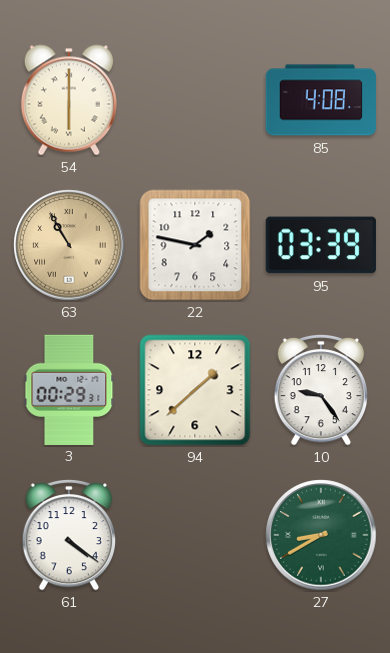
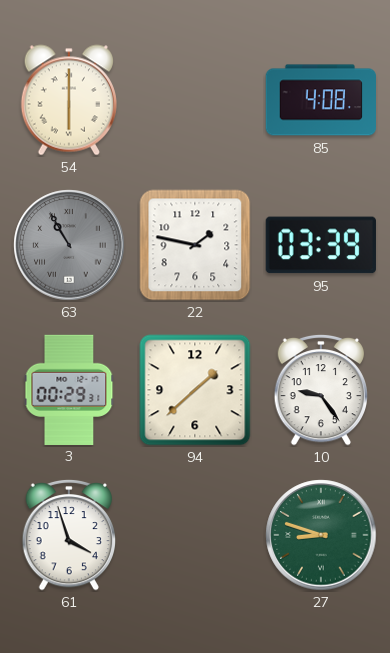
63 dial: champagne -> grey
61: 4:21 -> 3:57
27: 8:40 -> 8:48
